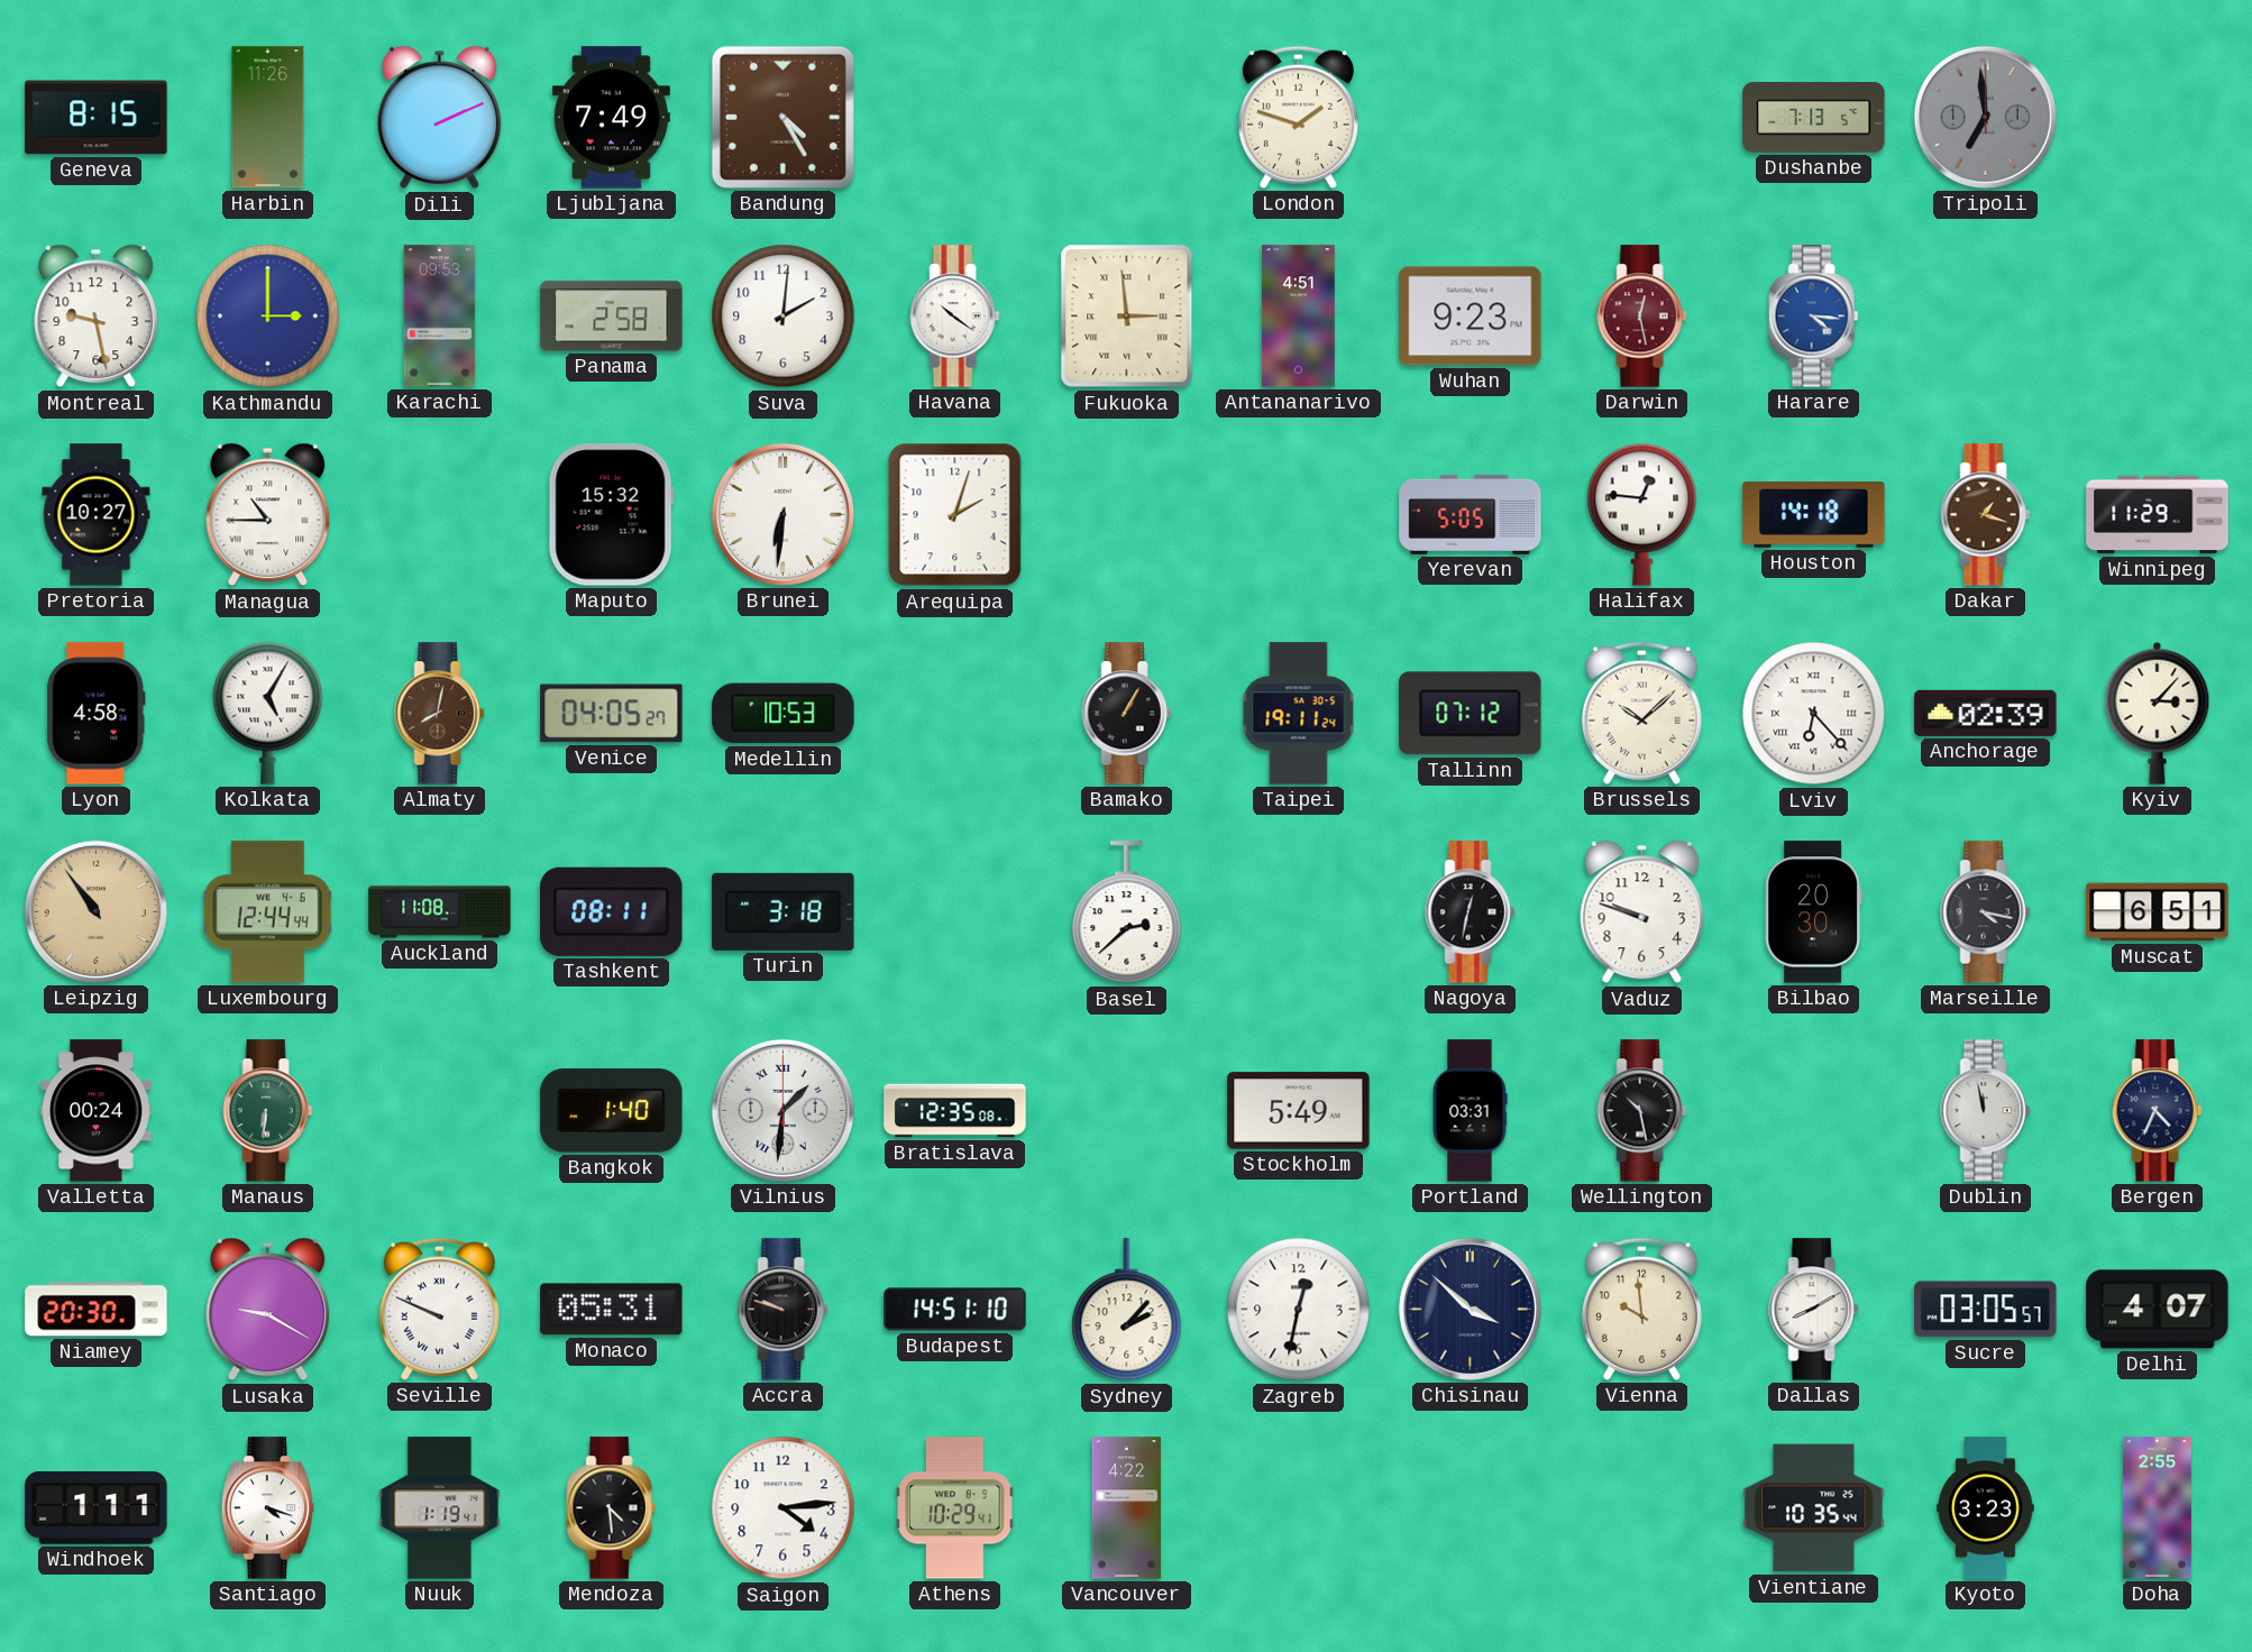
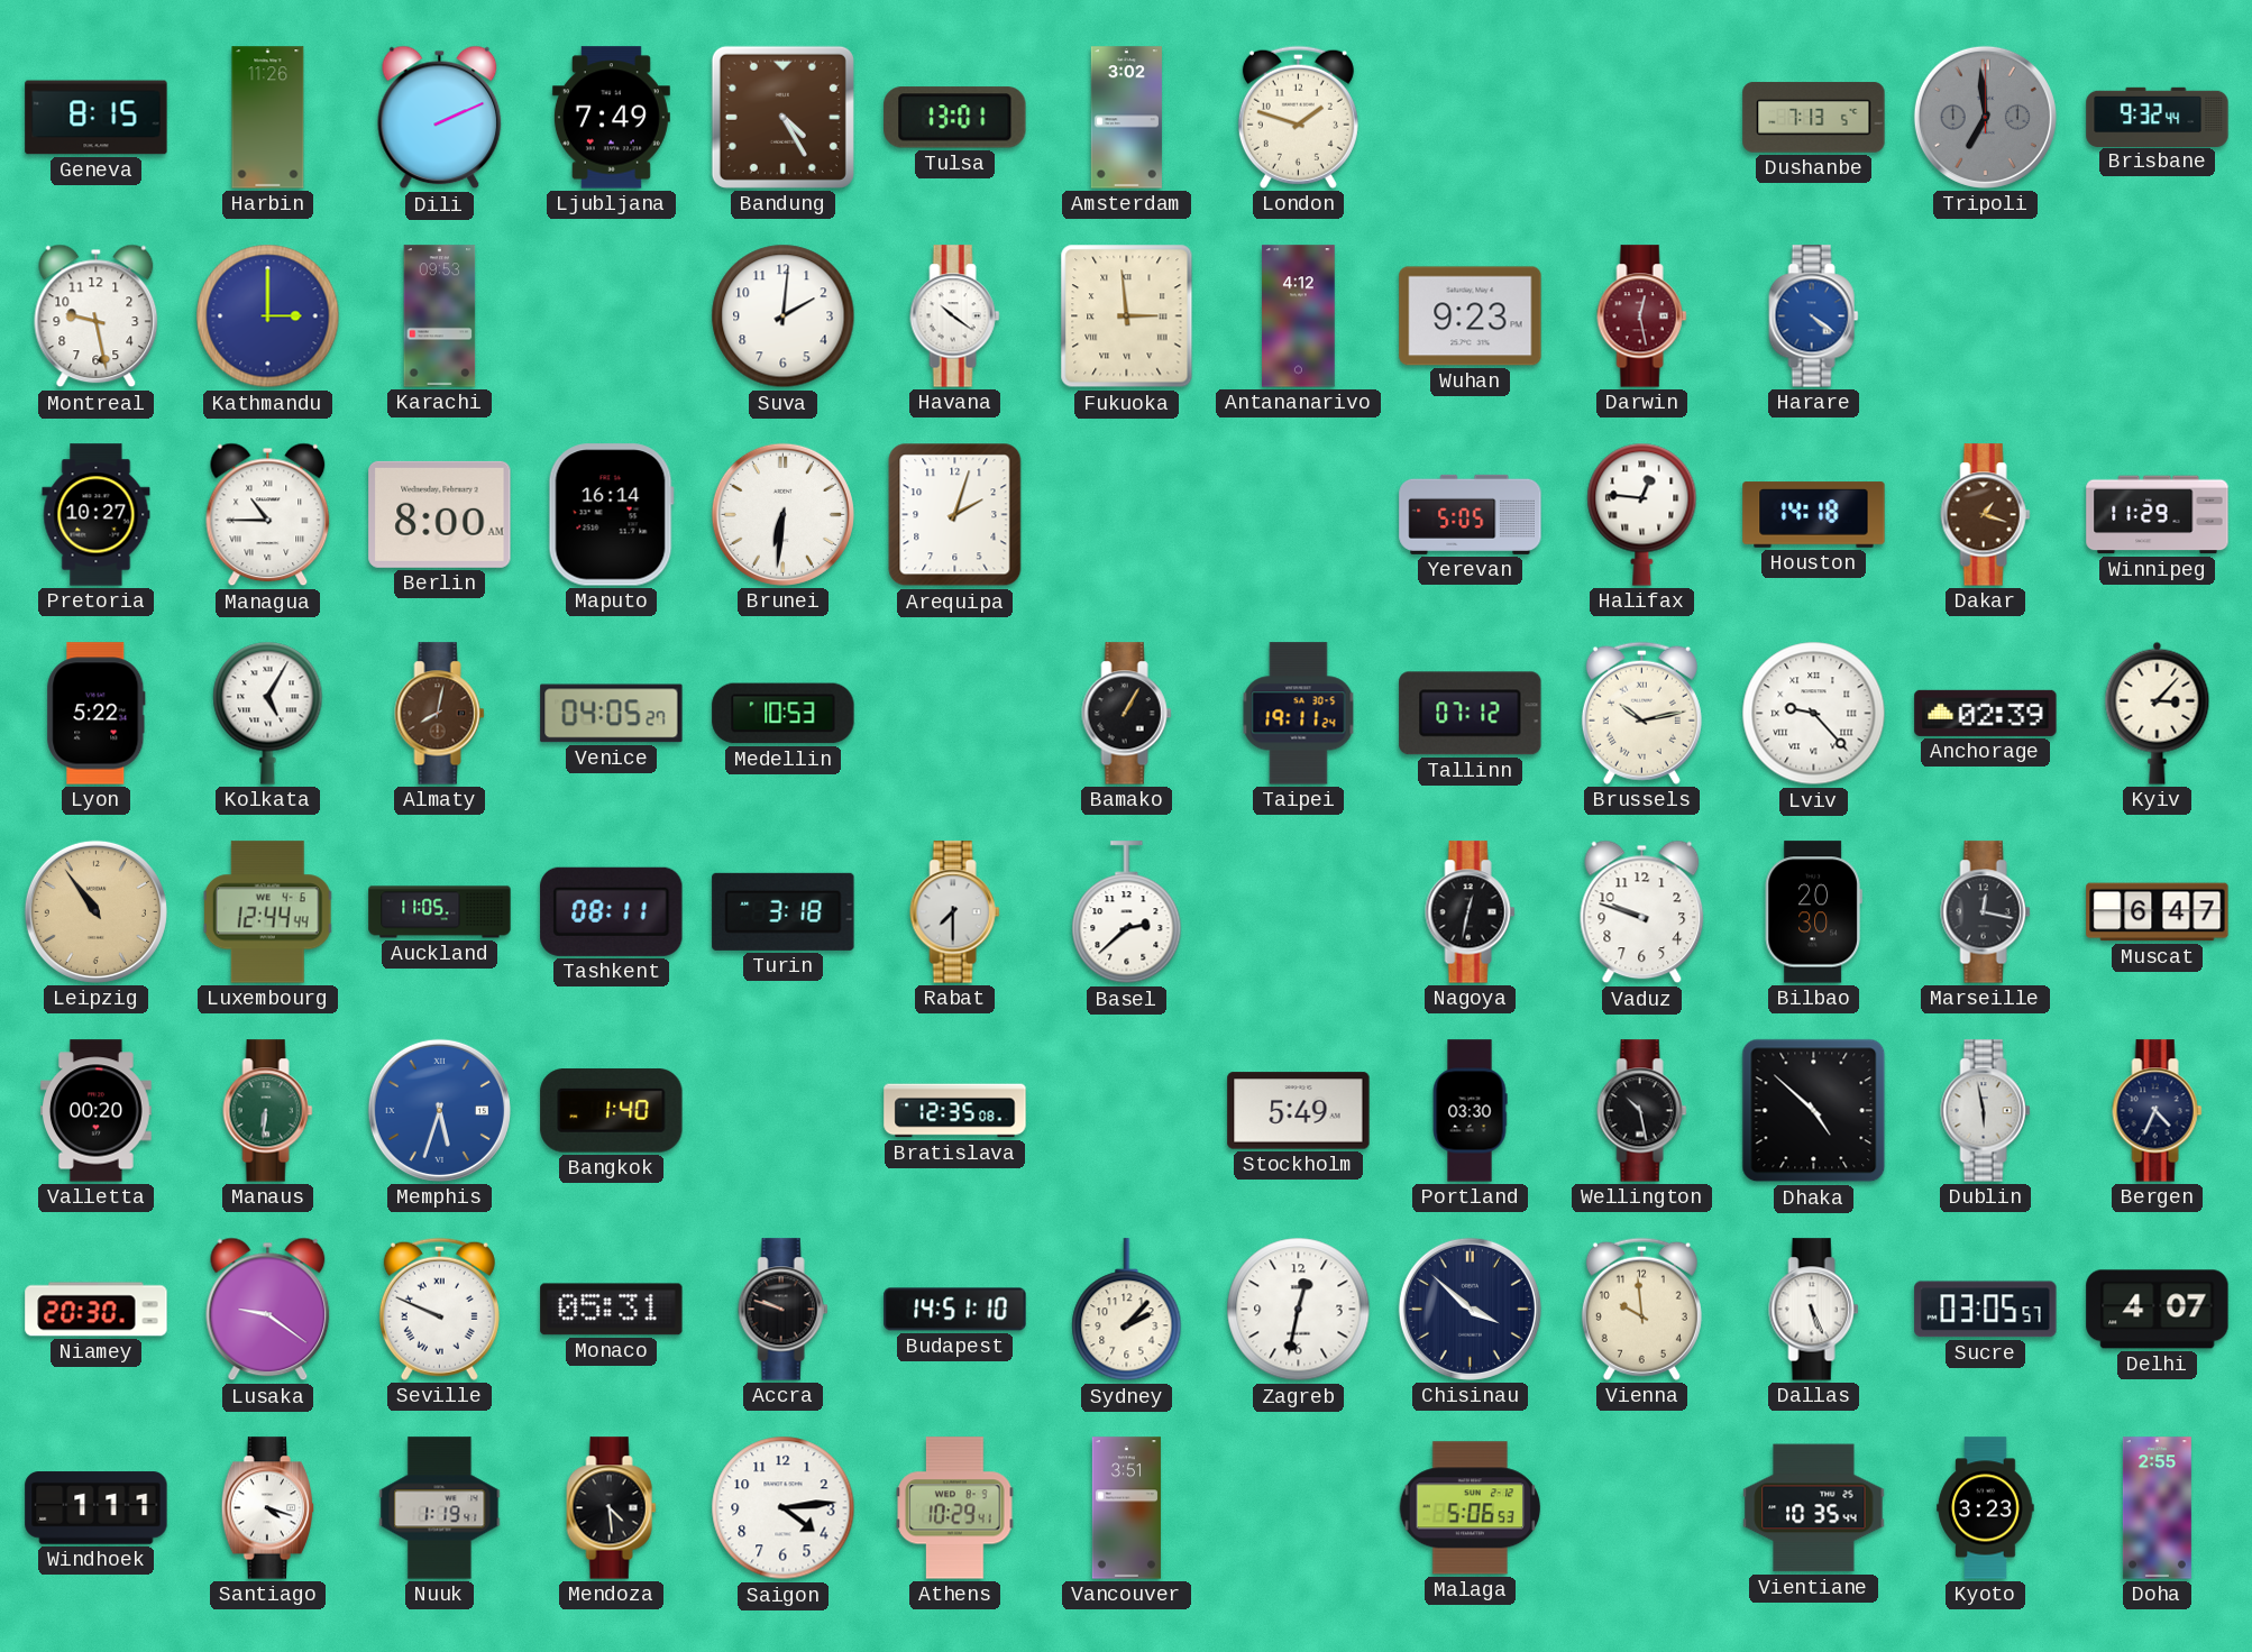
Tulsa: none -> 13:01
Amsterdam: none -> 3:02
Brisbane: none -> 9:32
Panama: 2:58 -> none
Antananarivo: 4:51 -> 4:12
Harare: 4:16 -> 4:21
Berlin: none -> 8:00
Maputo: 15:32 -> 16:14
Lyon: 4:58 -> 5:22
Brussels: 10:08 -> 10:13
Lviv: 6:23 -> 9:23
Auckland: 11:08 -> 11:05
Rabat: none -> 7:30
Marseille: 4:17 -> 12:17
Muscat: 6:51 -> 6:47
Valletta: 00:24 -> 00:20
Memphis: none -> 5:33
Vilnius: 1:31 -> none
Portland: 03:31 -> 03:30
Dhaka: none -> 4:52
Dublin: 11:58 -> 5:58
Lusaka: 9:20 -> 9:21
Dallas: 8:10 -> 5:26
Vancouver: 4:22 -> 3:51
Malaga: none -> 5:06
